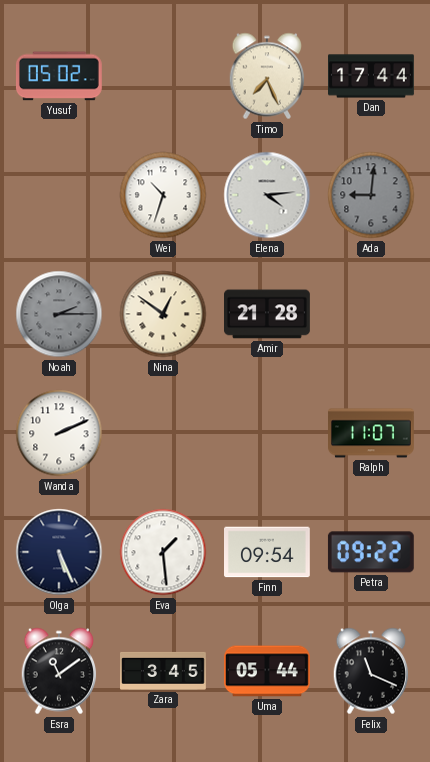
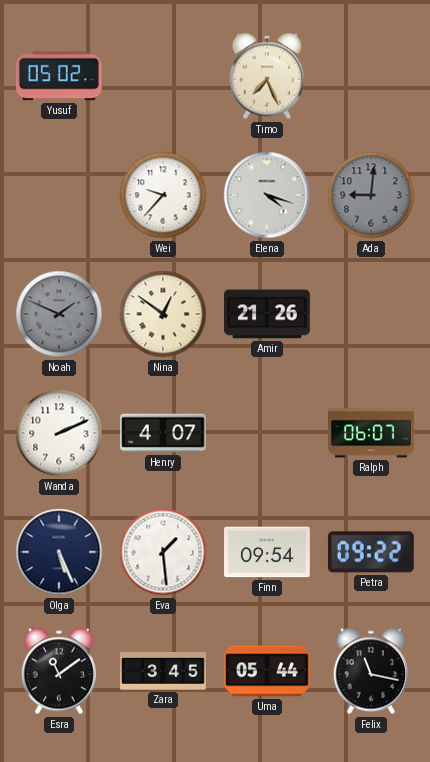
Dan: 17:44 -> none
Wei: 10:33 -> 9:37
Elena: 4:14 -> 4:18
Noah: 2:15 -> 1:49
Amir: 21:28 -> 21:26
Henry: none -> 4:07
Ralph: 11:07 -> 06:07
Felix: 11:19 -> 11:17
